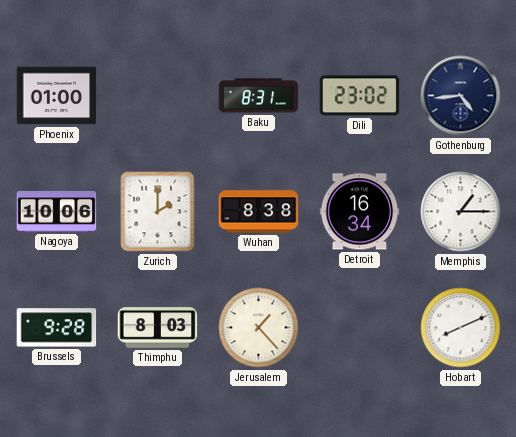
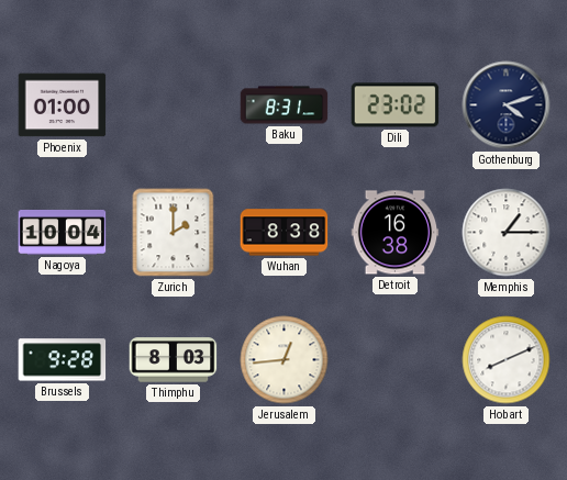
Gothenburg: 4:44 -> 4:12
Nagoya: 10:06 -> 10:04
Detroit: 16:34 -> 16:38
Jerusalem: 1:23 -> 12:44
